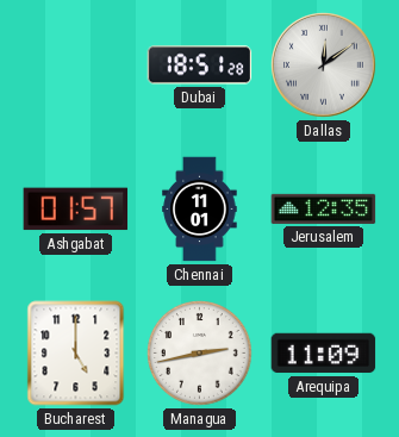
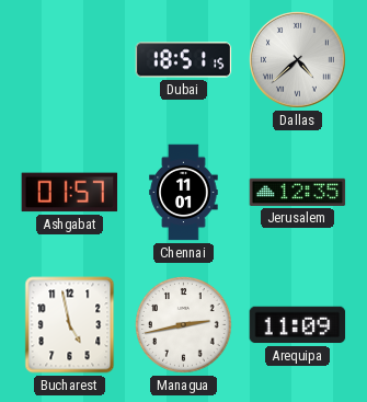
Dubai: 18:51:28 -> 18:51:15
Dallas: 12:09 -> 4:38
Bucharest: 5:00 -> 4:58
